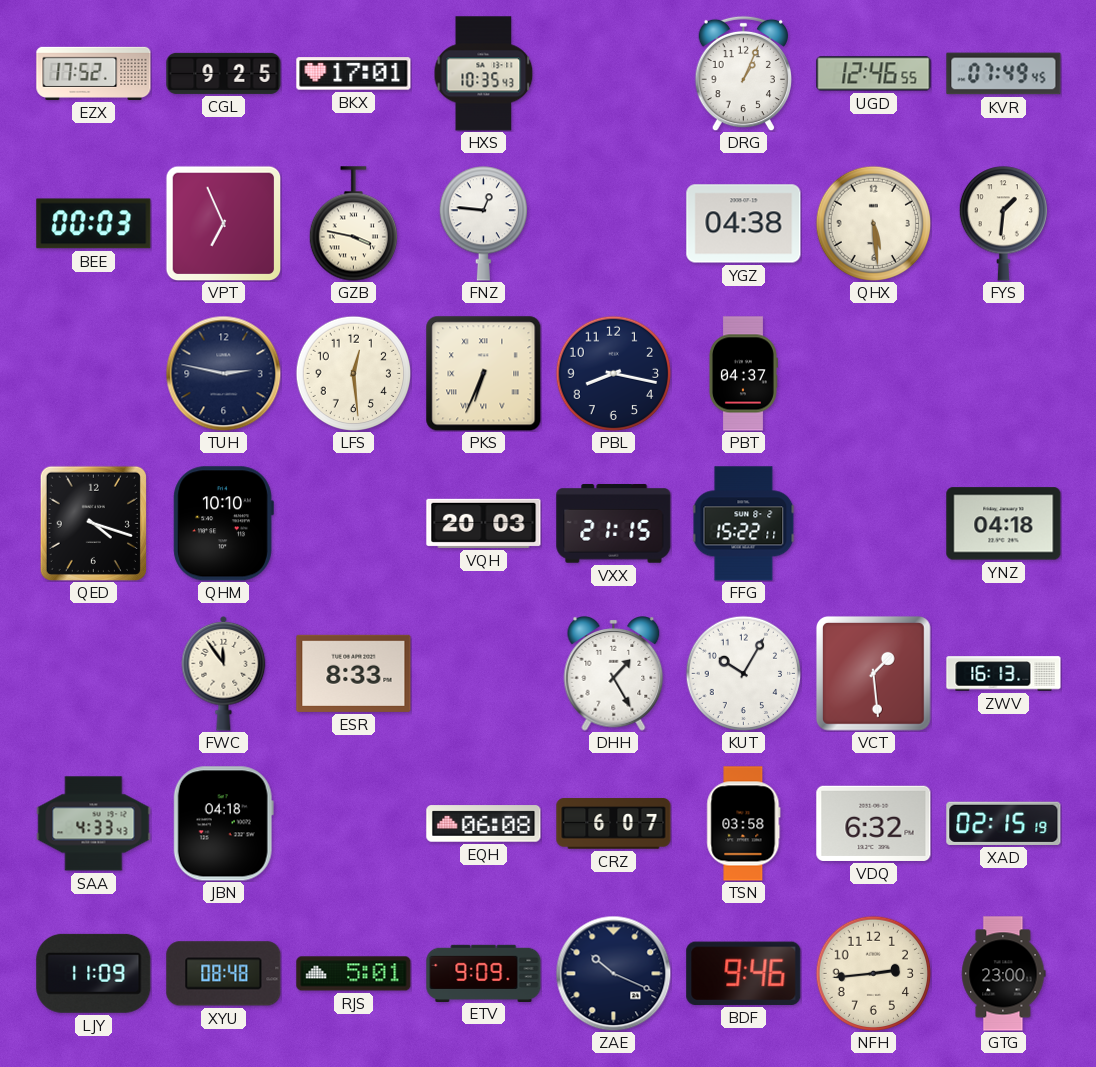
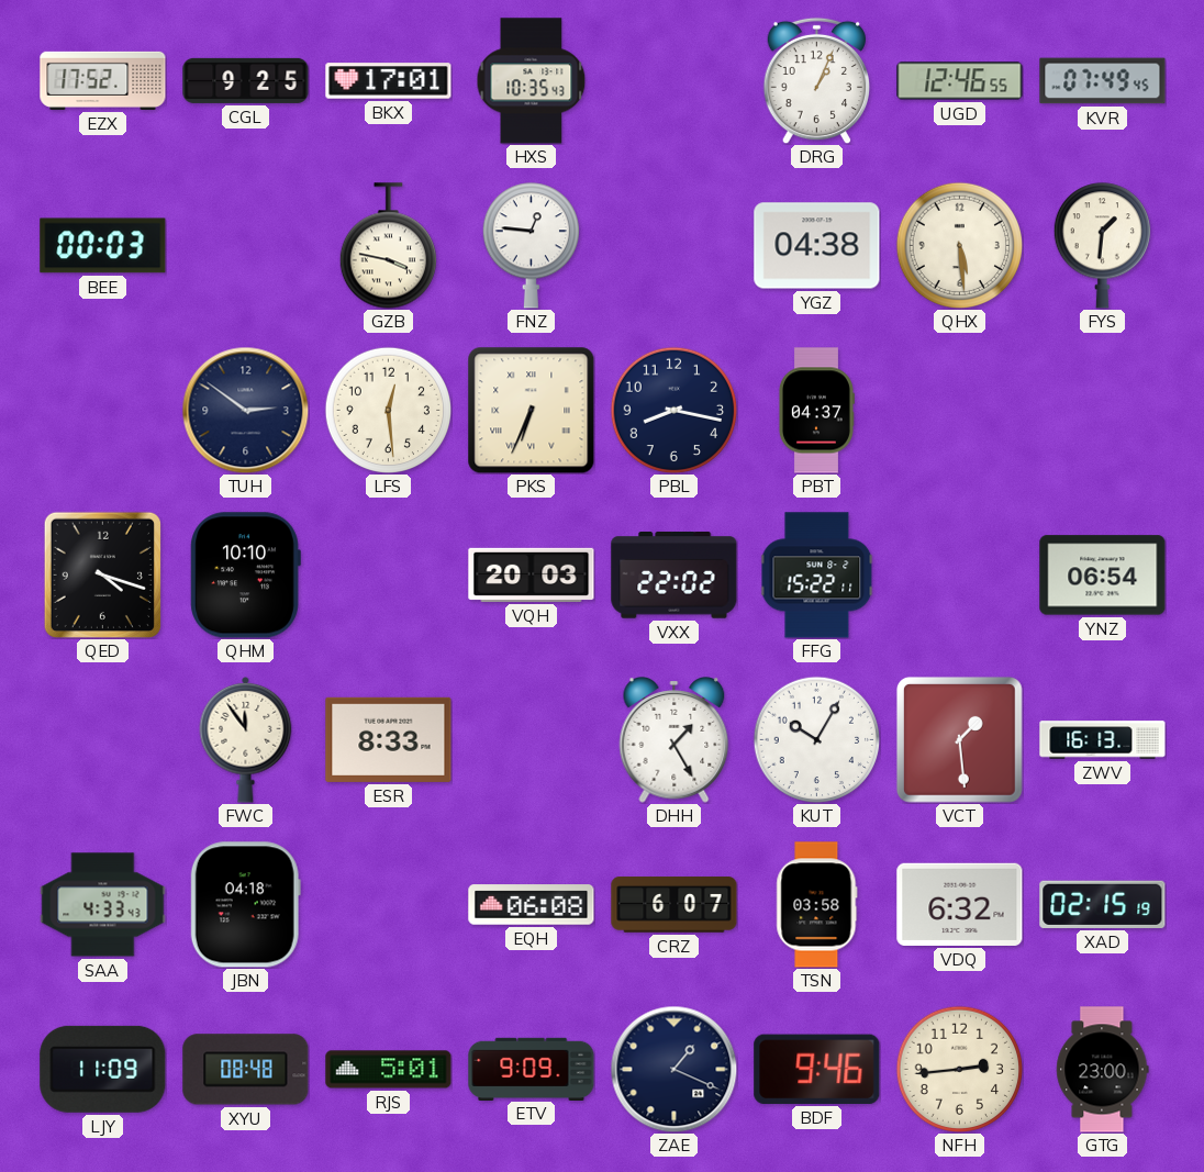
VPT: 6:56 -> none
TUH: 2:47 -> 2:51
VXX: 21:15 -> 22:02
YNZ: 04:18 -> 06:54
ZAE: 10:19 -> 1:19
